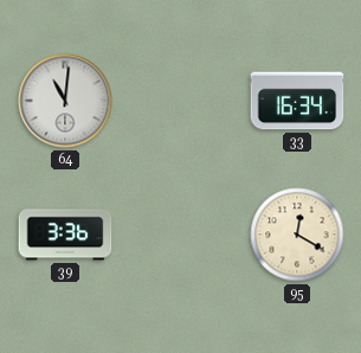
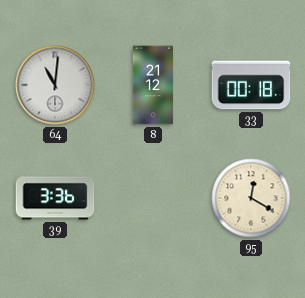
8: none -> 21:12
33: 16:34 -> 00:18
